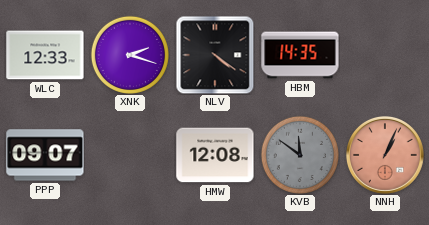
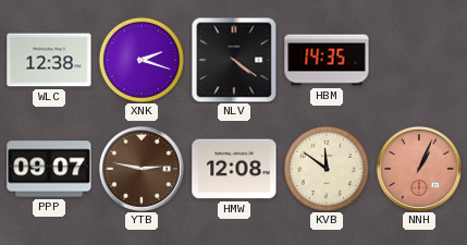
WLC: 12:33 -> 12:38
YTB: none -> 2:47
KVB dial: grey -> cream
